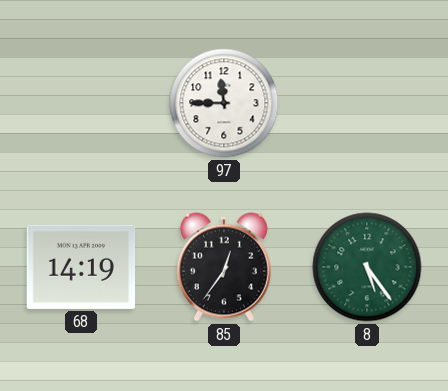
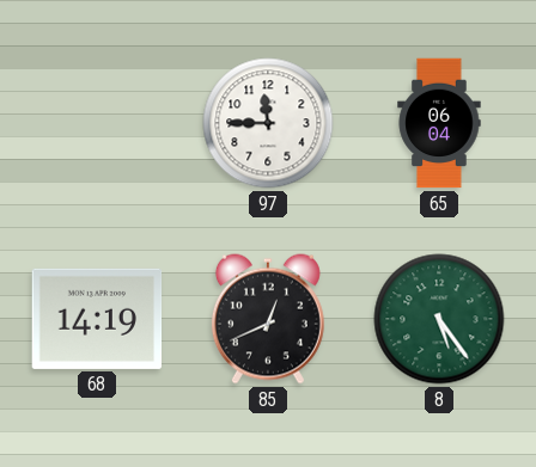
65: none -> 06:04
85: 12:36 -> 12:41
